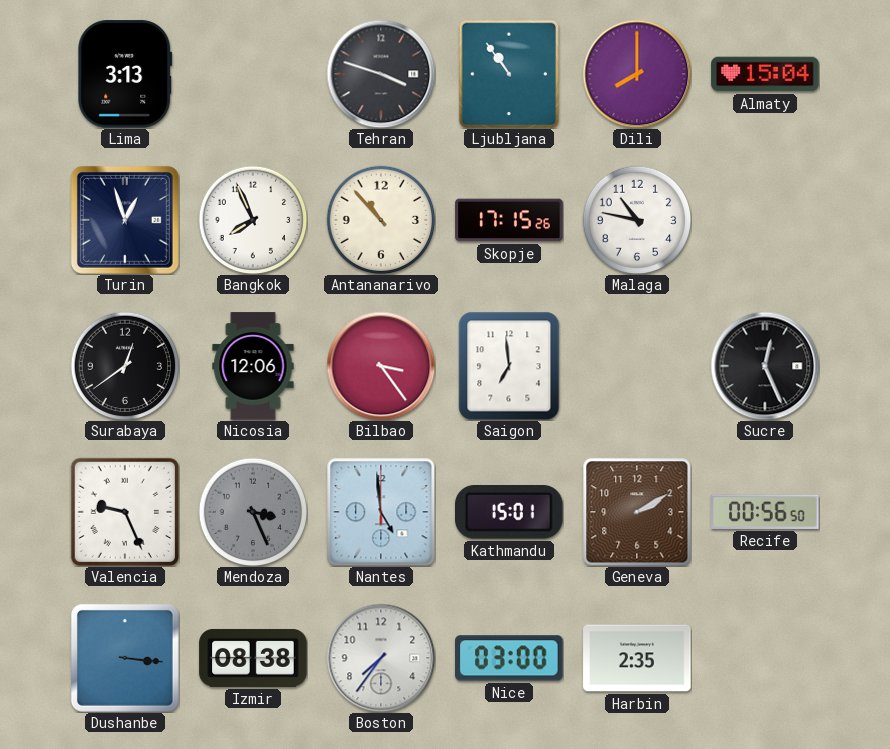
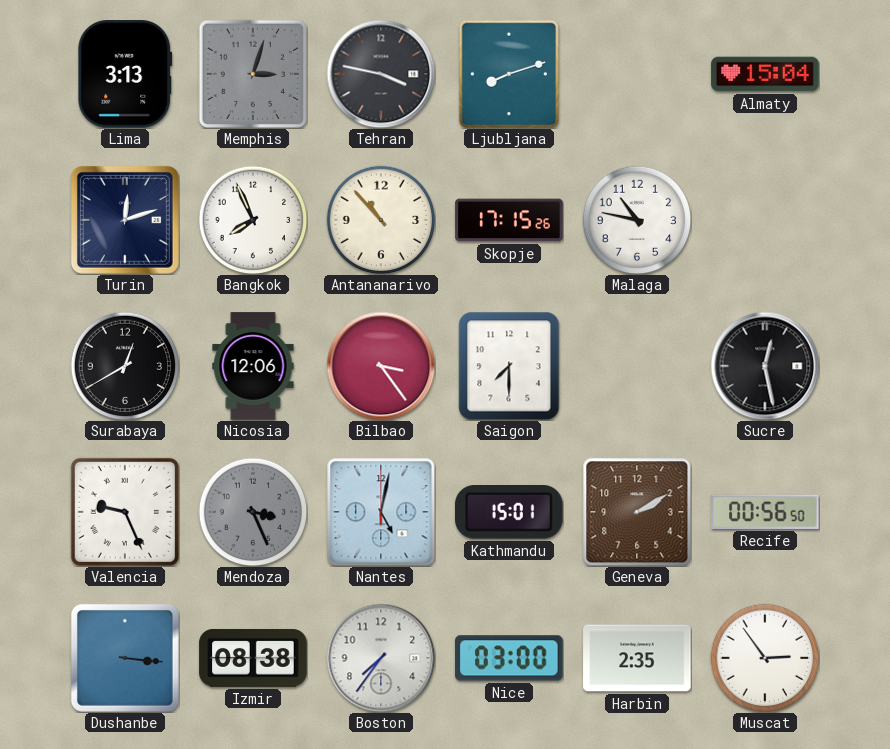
Memphis: none -> 3:03
Tehran: 3:48 -> 3:47
Ljubljana: 10:54 -> 8:12
Dili: 8:00 -> none
Turin: 12:57 -> 12:12
Surabaya: 12:39 -> 12:40
Saigon: 6:59 -> 7:30
Sucre: 12:26 -> 12:28
Nantes: 4:59 -> 5:02
Muscat: none -> 2:54
